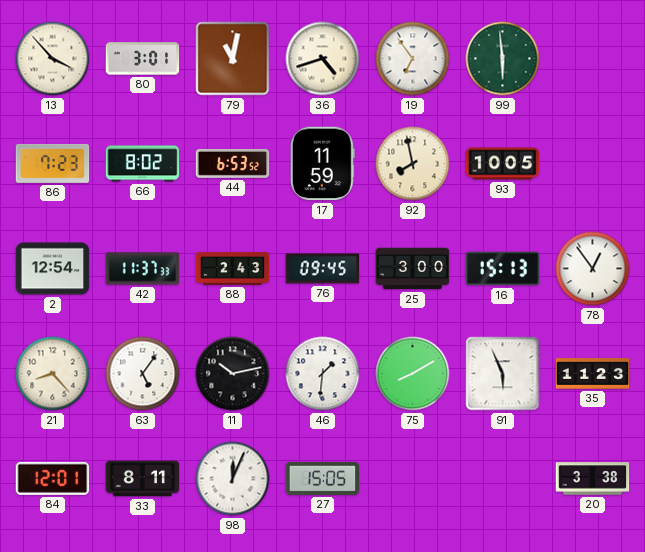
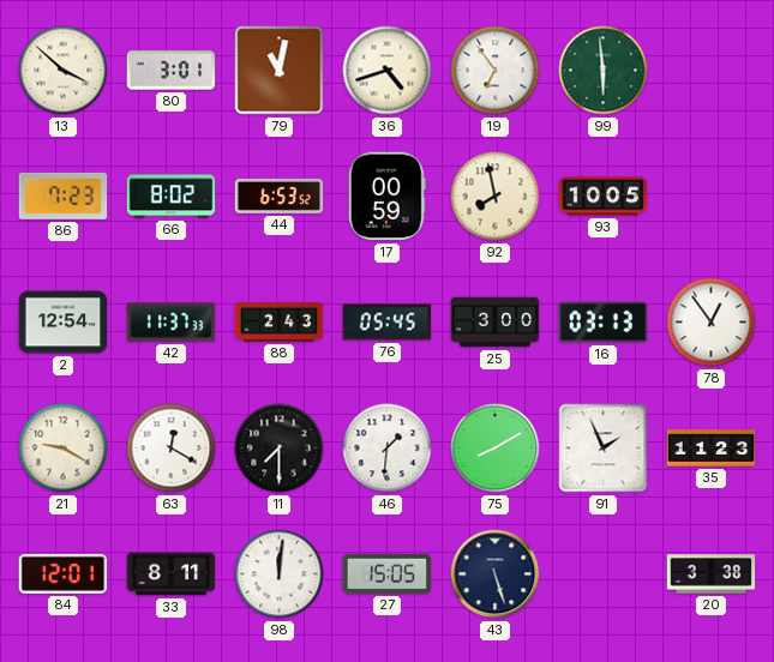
13: 3:53 -> 3:52
17: 11:59 -> 00:59
76: 09:45 -> 05:45
16: 15:13 -> 03:13
21: 8:23 -> 9:20
63: 5:06 -> 12:20
11: 10:13 -> 7:30
91: 5:56 -> 1:56
98: 12:04 -> 12:01
43: none -> 5:27
